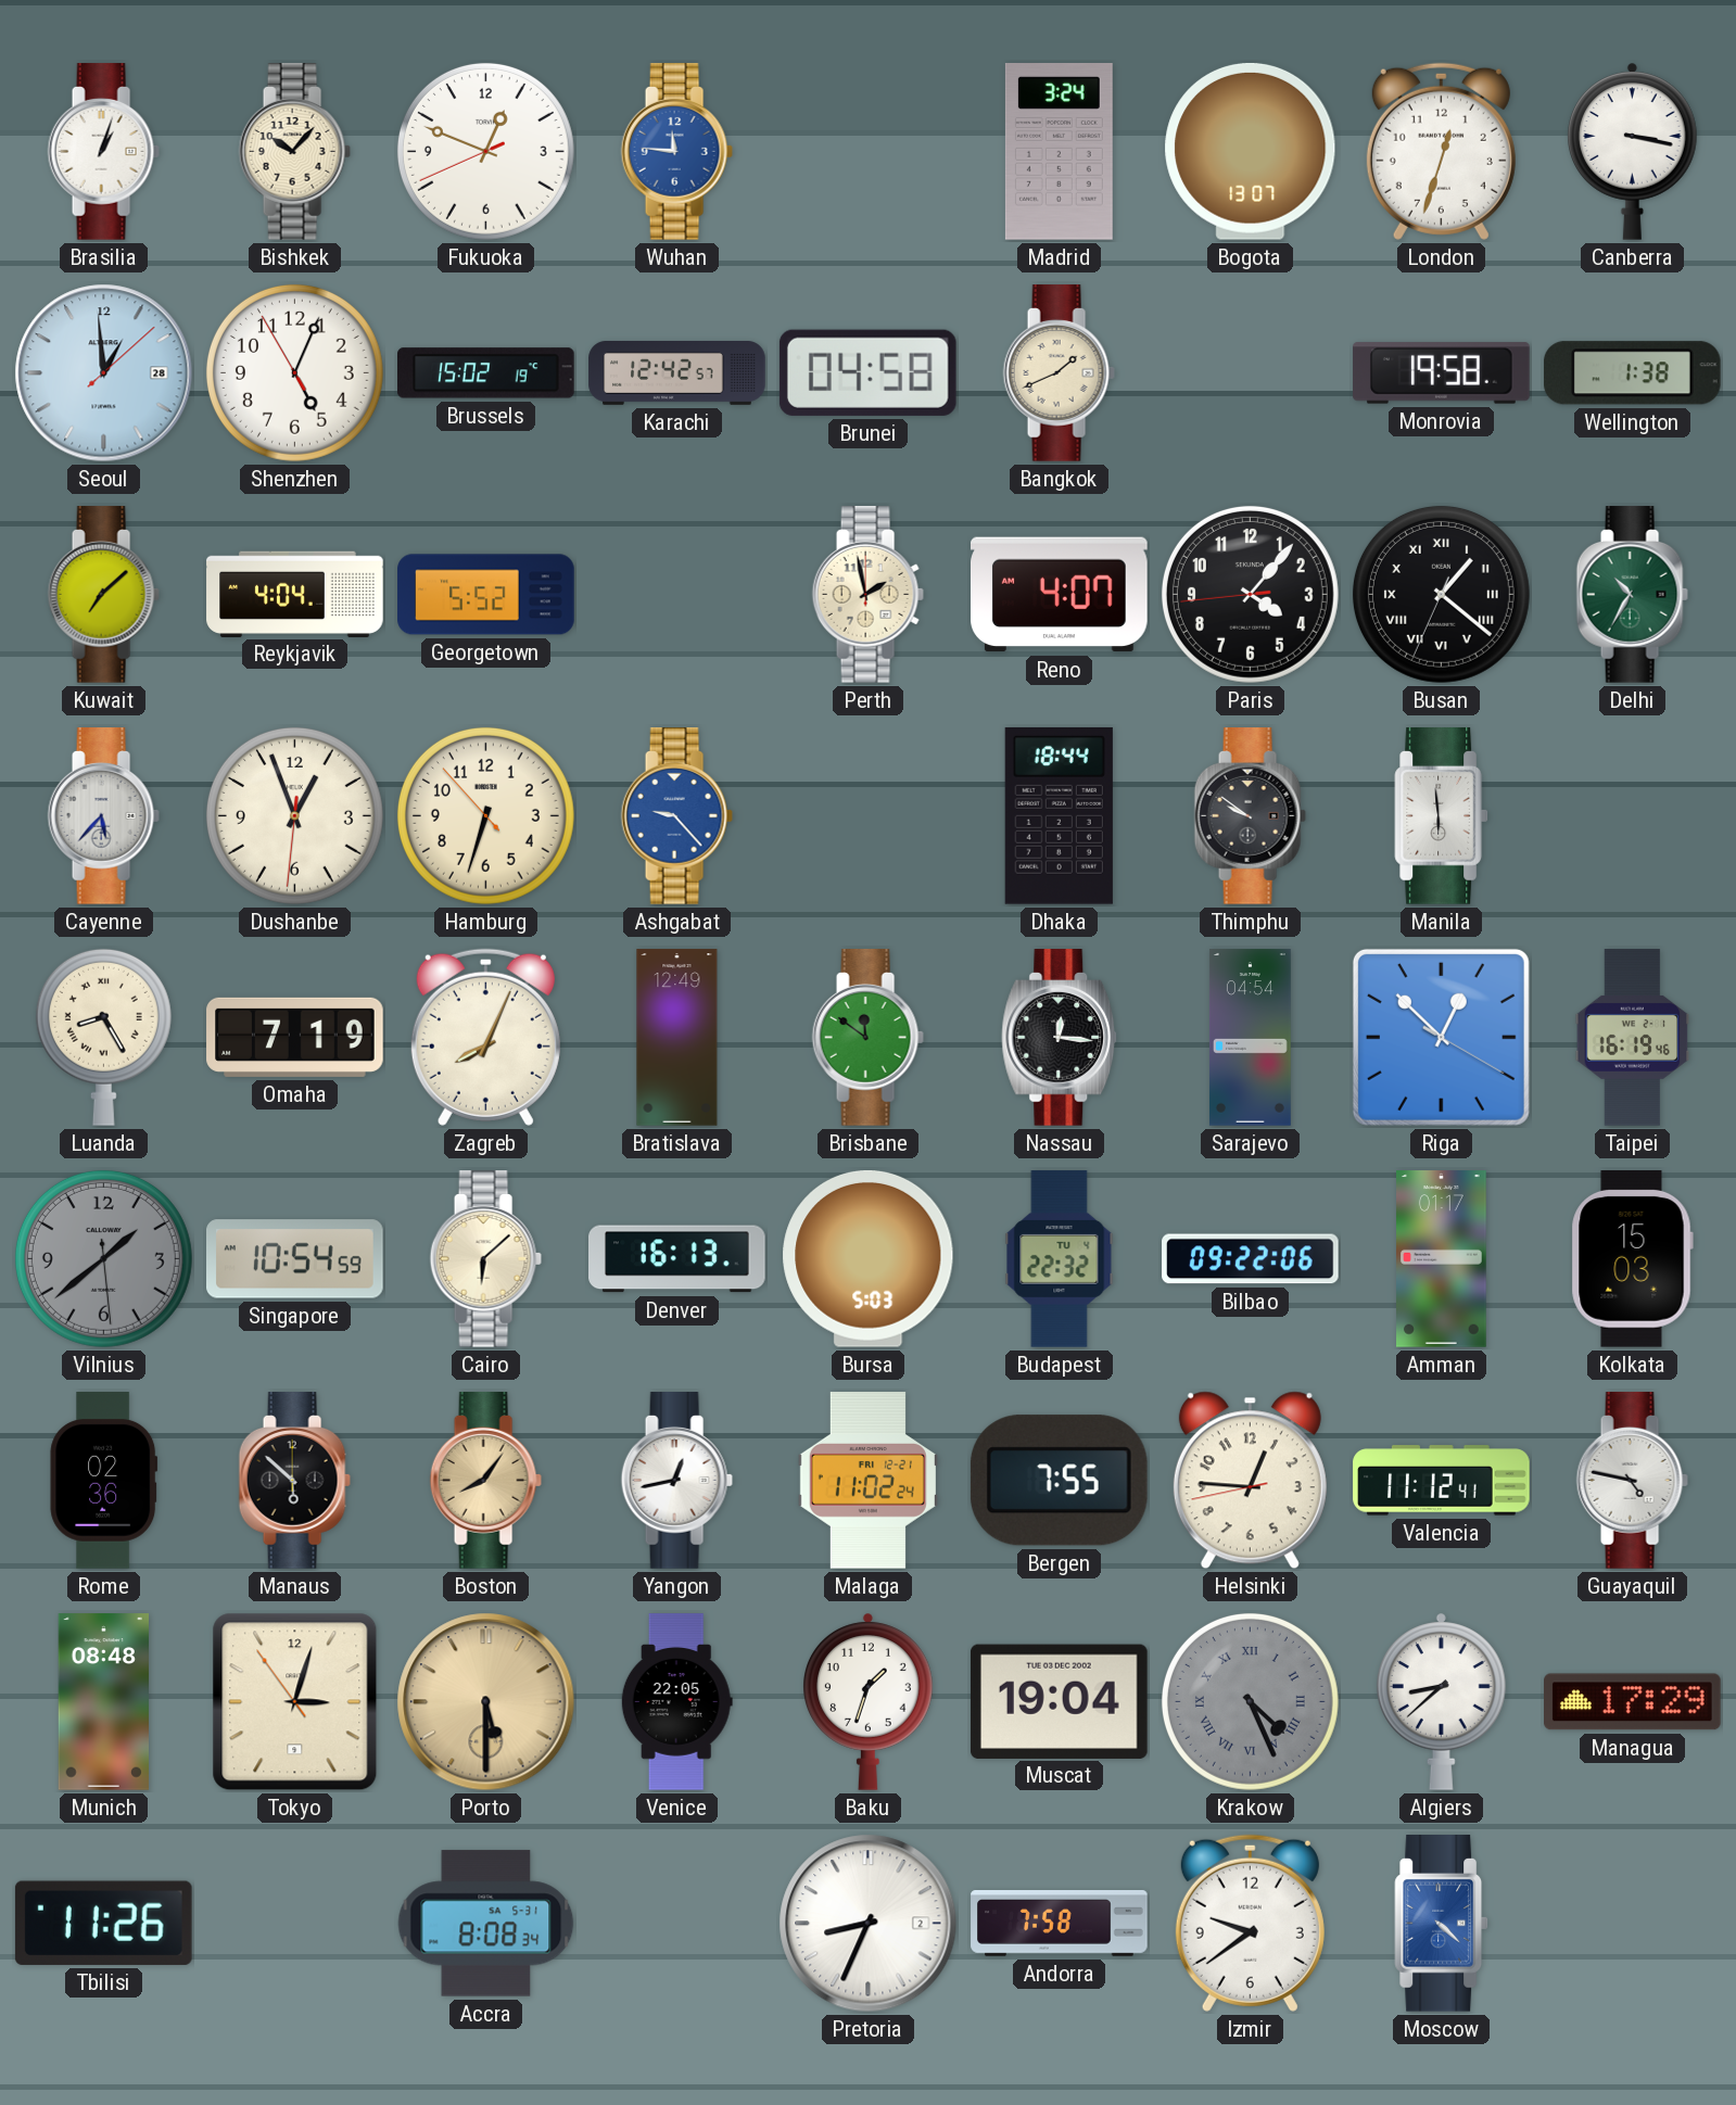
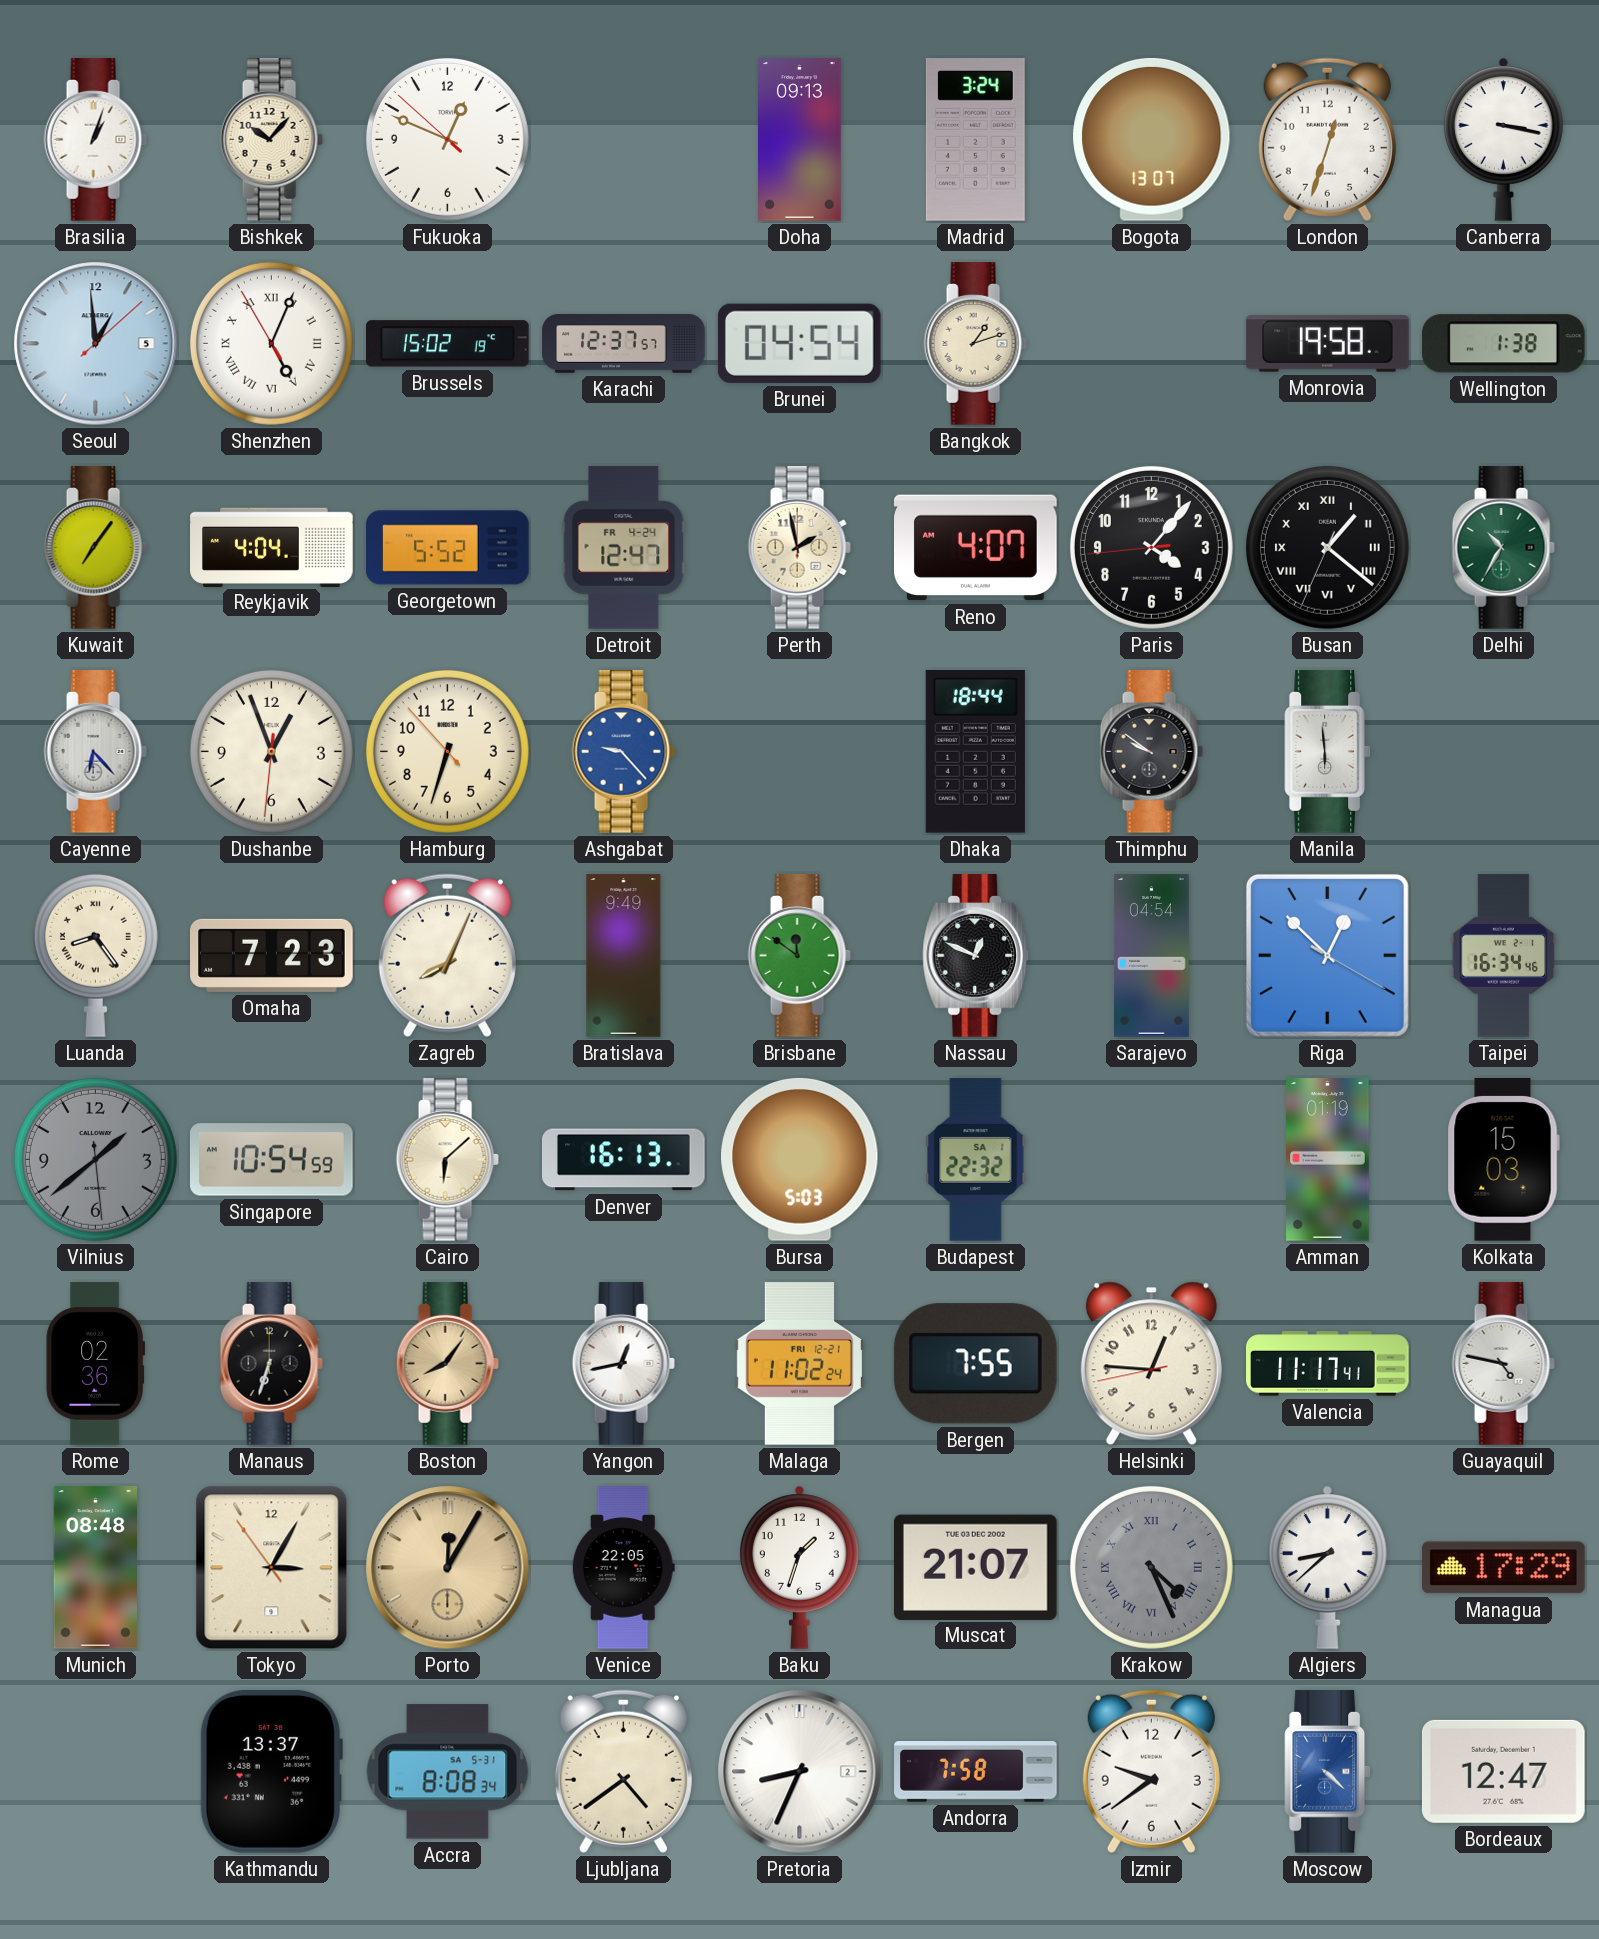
Fukuoka: 12:48:41 -> 12:48:52
Wuhan: 11:46 -> none
Doha: none -> 09:13
Seoul date: 28 -> 5
Shenzhen numerals: Arabic -> Roman
Karachi: 12:42 -> 12:37
Brunei: 04:58 -> 04:54
Bangkok: 1:41 -> 1:12
Kuwait: 7:08 -> 7:06
Detroit: none -> 12:47
Cayenne: 5:37 -> 6:23
Luanda: 8:25 -> 8:24
Omaha: 7:19 -> 7:23
Bratislava: 12:49 -> 9:49
Nassau: 12:16 -> 12:49
Taipei: 16:19 -> 16:34
Budapest date: TU 4 -> SA 1
Bilbao: 09:22 -> none
Amman: 01:17 -> 01:19
Manaus: 5:52 -> 6:33
Valencia: 11:12 -> 11:17
Tokyo: 3:02 -> 3:04
Porto: 5:30 -> 12:05
Muscat: 19:04 -> 21:07
Tbilisi: 11:26 -> none
Kathmandu: none -> 13:37
Ljubljana: none -> 4:39
Bordeaux: none -> 12:47
